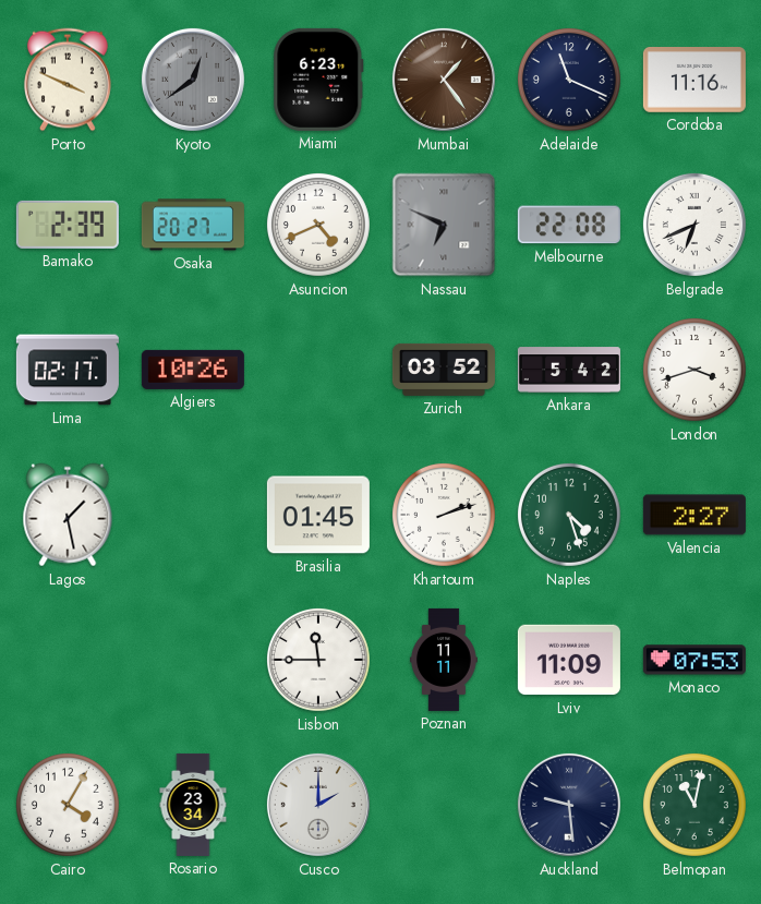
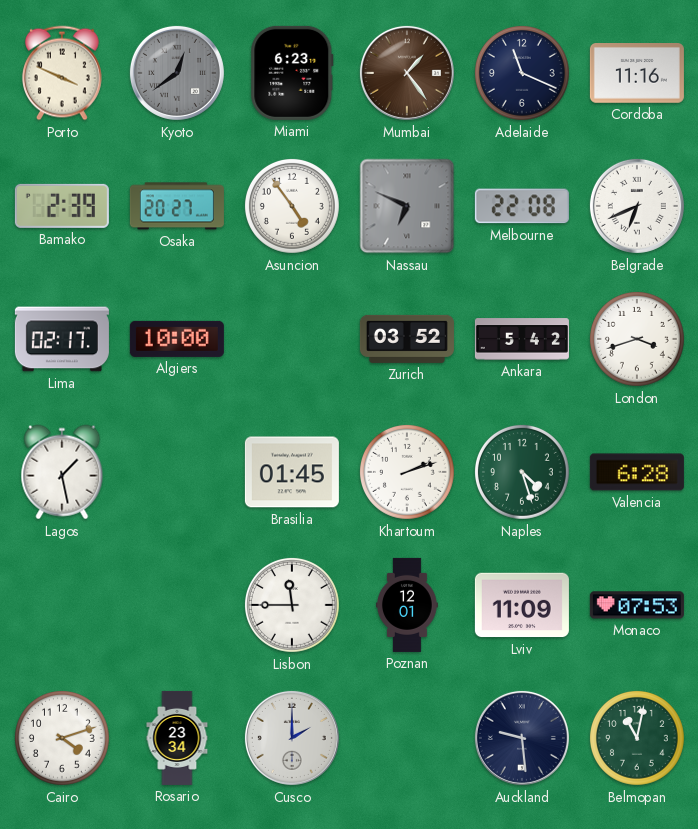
Asuncion: 4:41 -> 4:54
Algiers: 10:26 -> 10:00
Valencia: 2:27 -> 6:28
Poznan: 11:11 -> 12:01
Cairo: 4:05 -> 4:12
